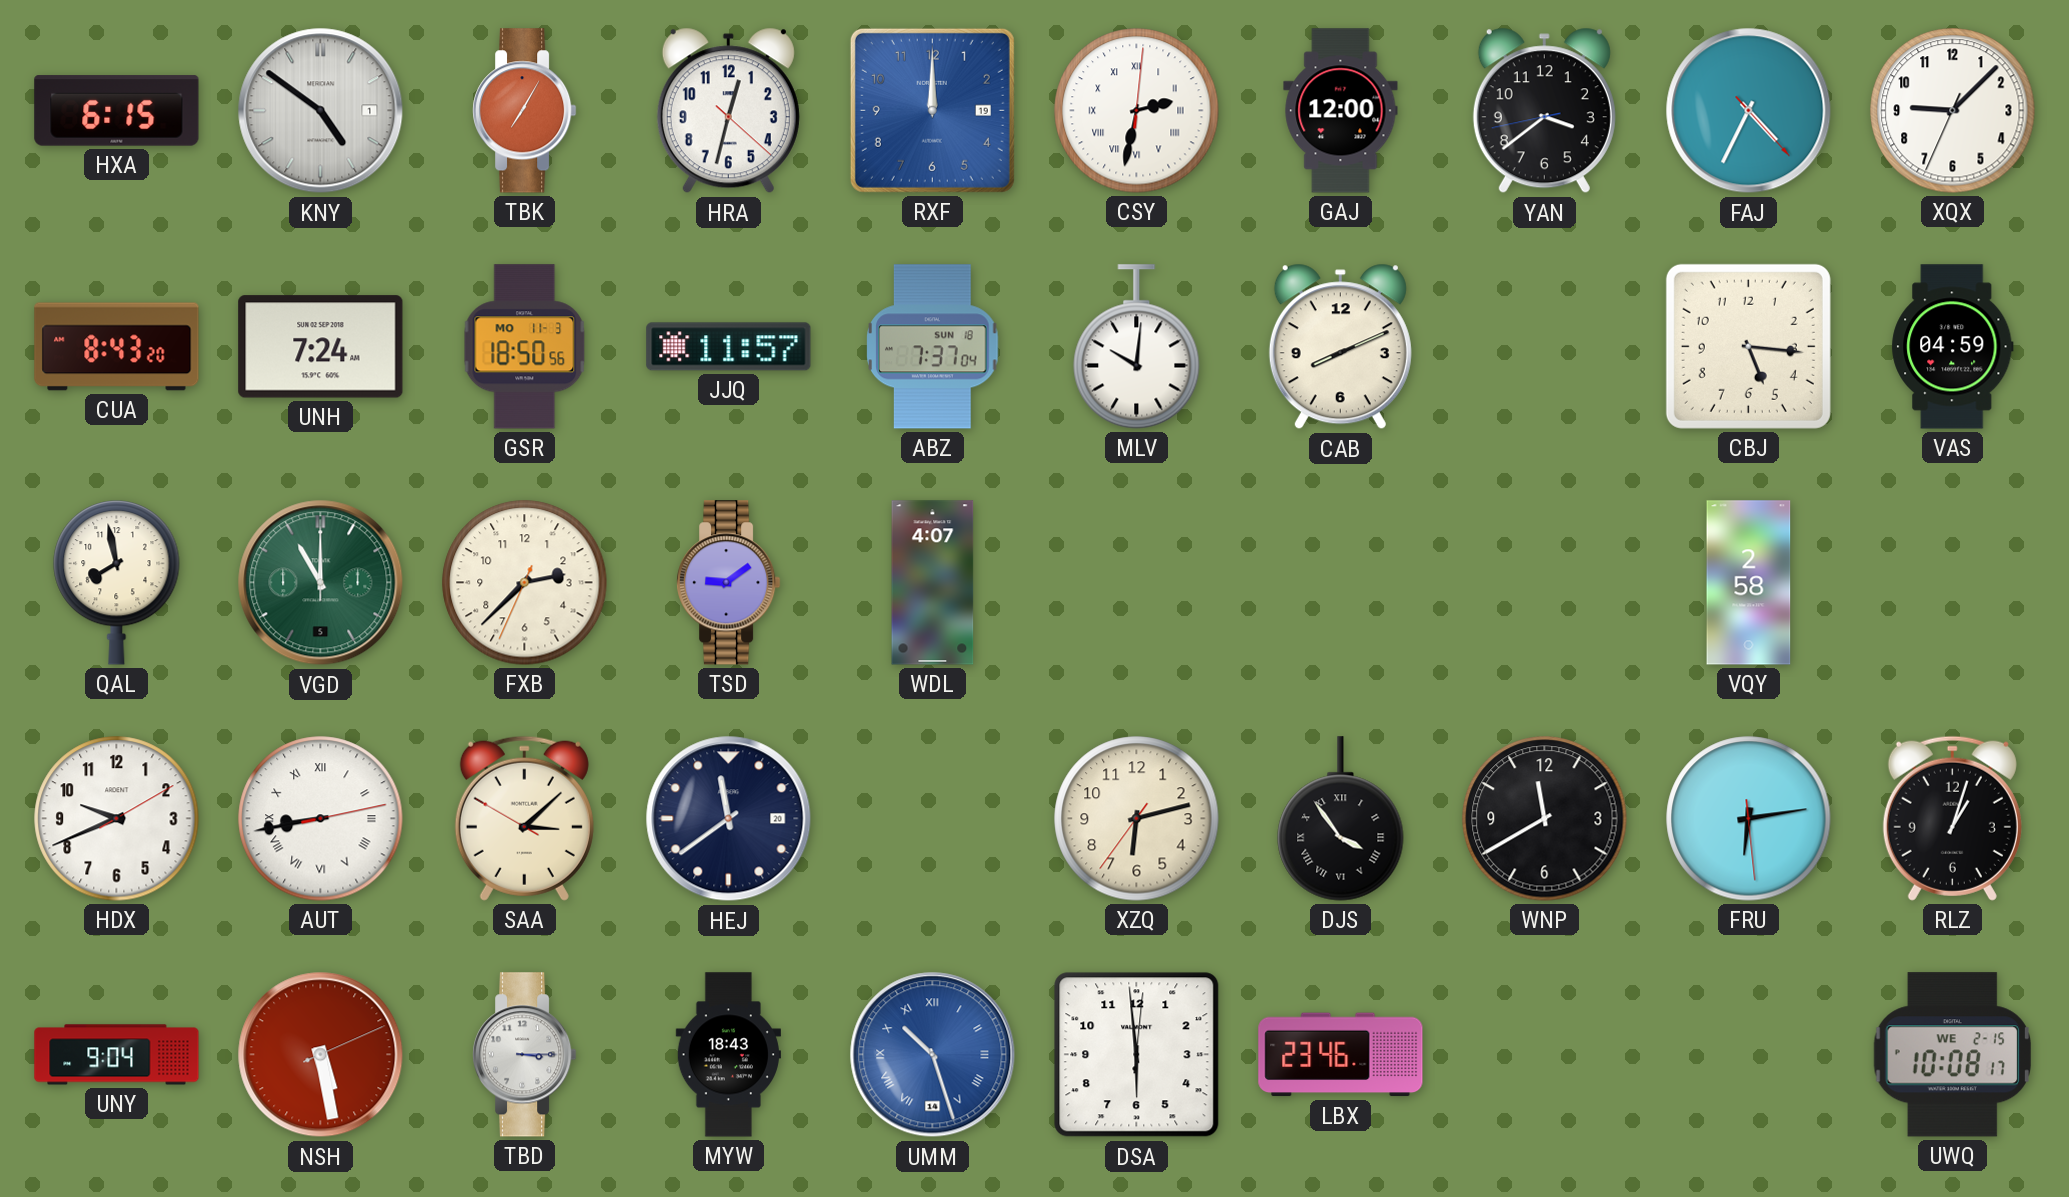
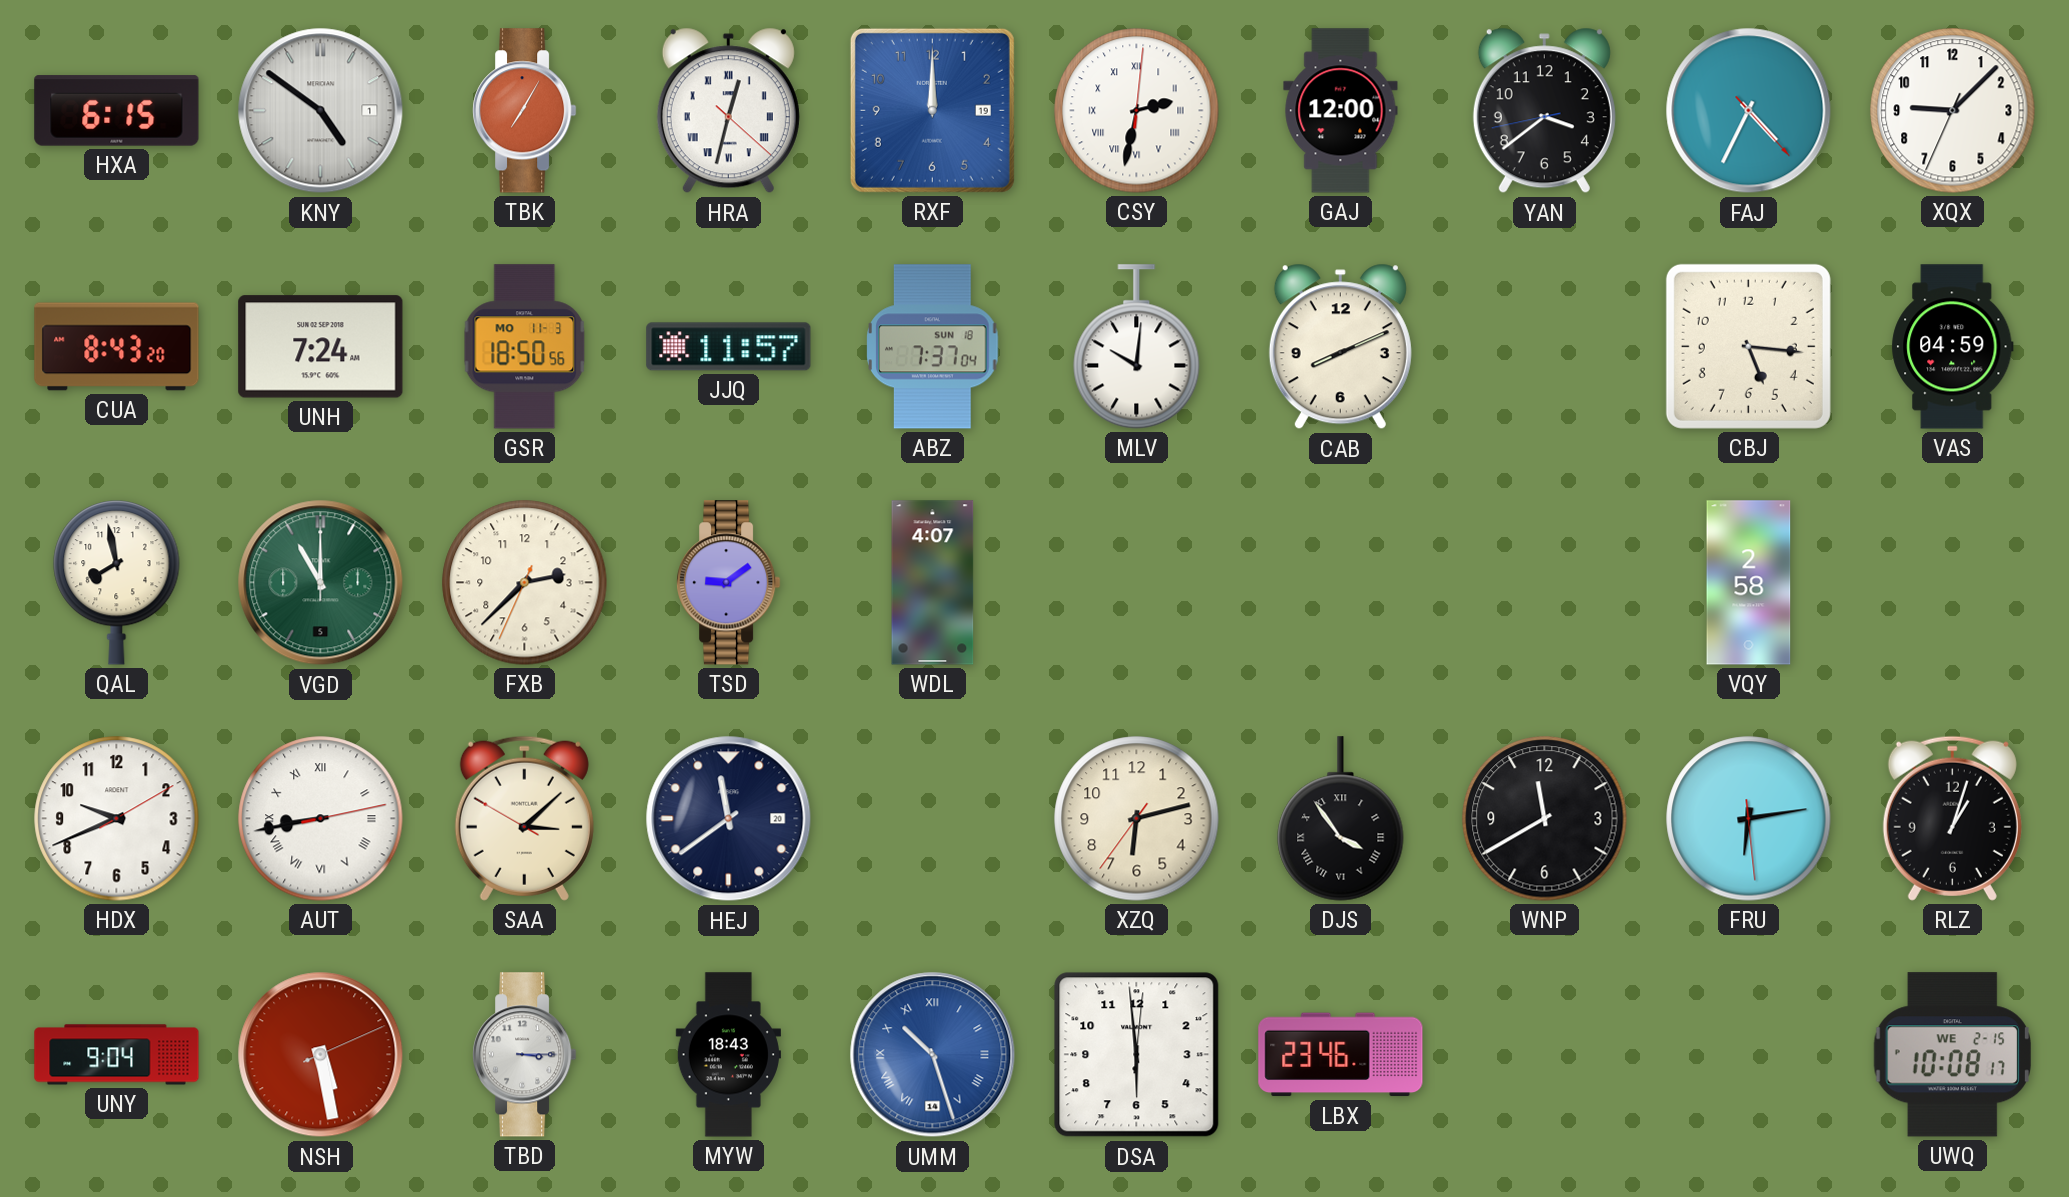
HRA numerals: Arabic -> Roman
